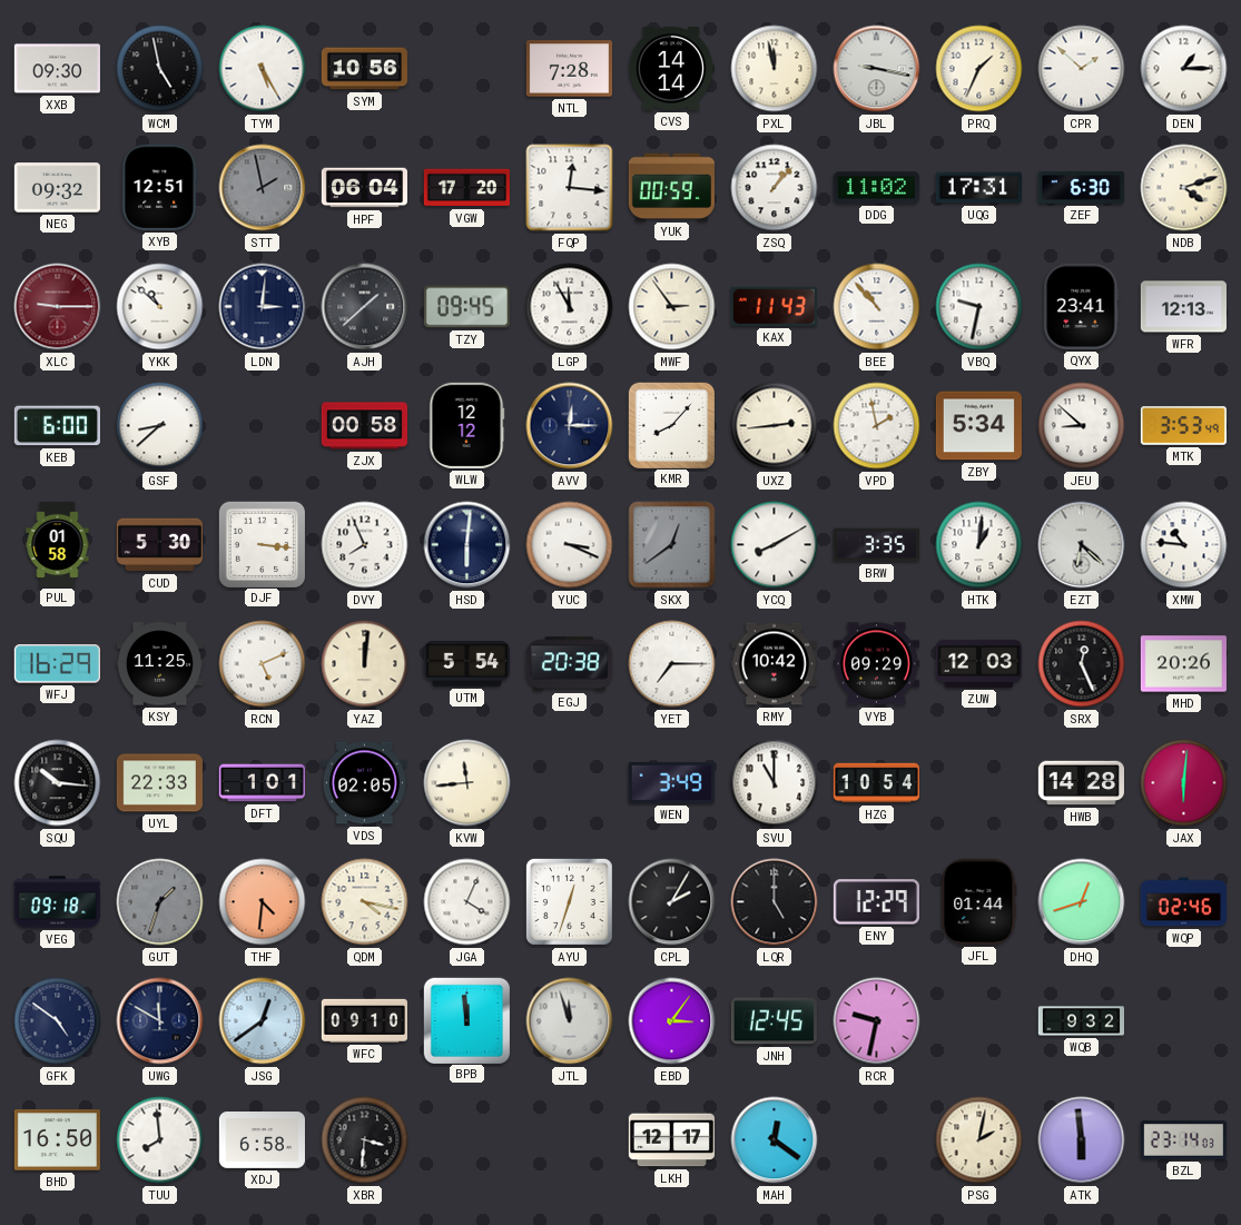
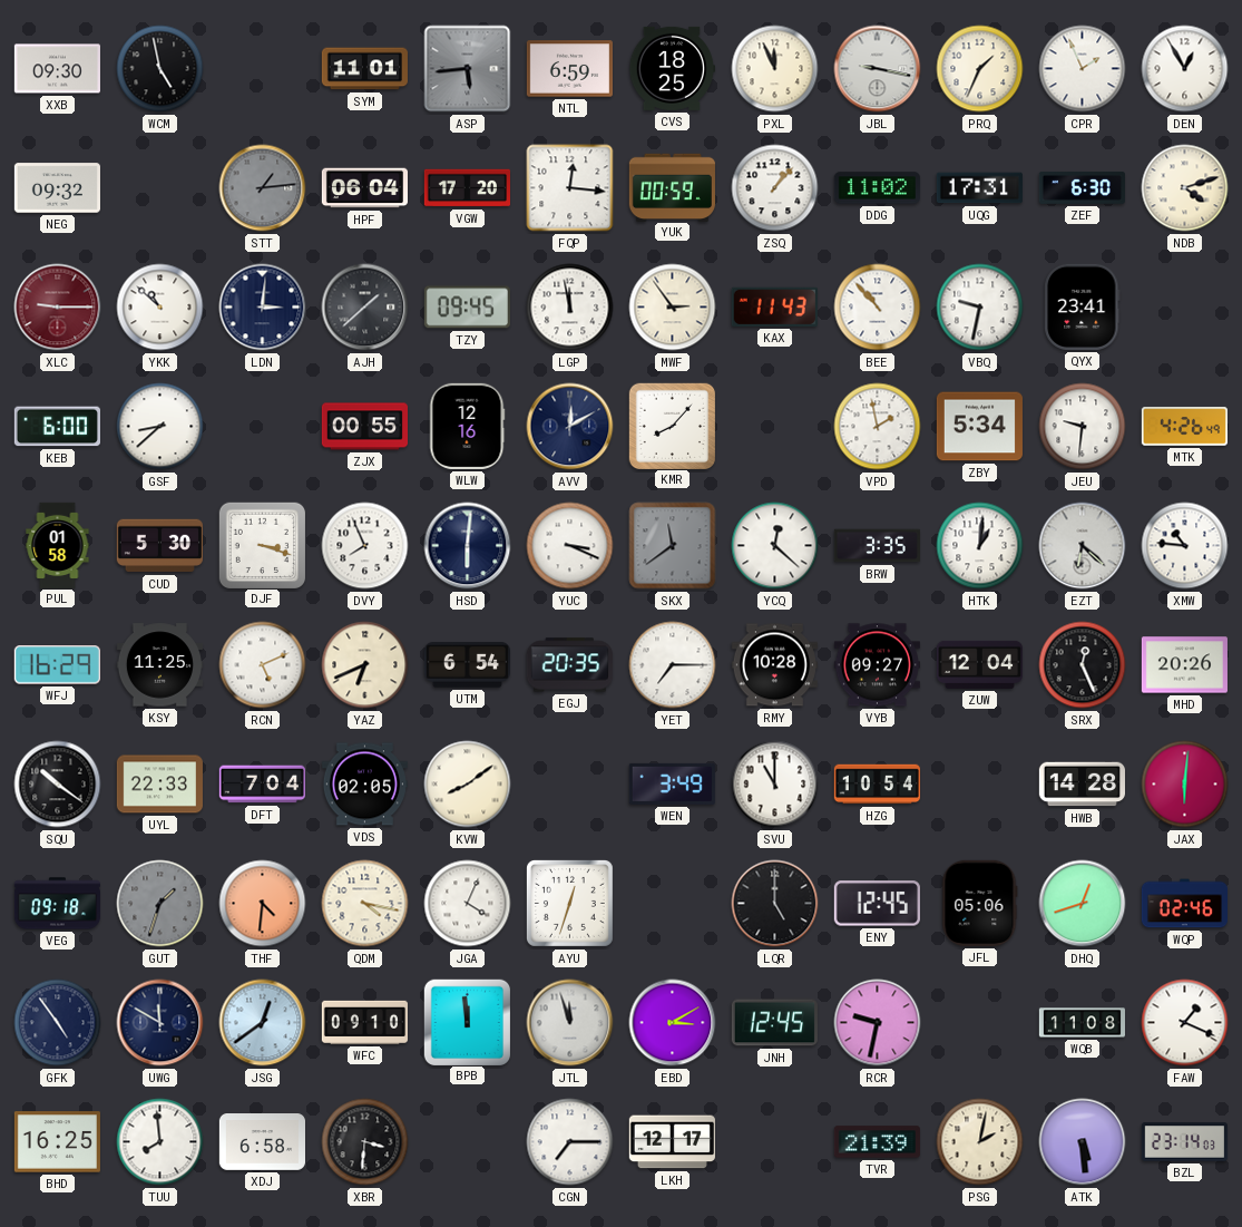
TYM: 5:25 -> none
SYM: 10:56 -> 11:01
ASP: none -> 5:44
NTL: 7:28 -> 6:59
CVS: 14:14 -> 18:25
PXL: 11:58 -> 11:56
CPR: 1:52 -> 1:56
DEN: 1:15 -> 12:55
XYB: 12:51 -> none
STT: 1:58 -> 1:14
LGP: 11:55 -> 11:58
WFR: 12:13 -> none
ZJX: 00:58 -> 00:55
WLW: 12:12 -> 12:16
AVV: 12:15 -> 12:10
UXZ: 2:44 -> none
JEU: 8:52 -> 9:31
MTK: 3:53 -> 4:26
DJF: 3:16 -> 3:18
SKX: 12:39 -> 11:39
YCQ: 8:10 -> 12:22
YAZ: 12:01 -> 6:41
UTM: 5:54 -> 6:54
EGJ: 20:38 -> 20:35
RMY: 10:42 -> 10:28
VYB: 09:29 -> 09:27
ZUW: 12:03 -> 12:04
SQU: 10:16 -> 10:21
DFT: 1:01 -> 7:04
KVW: 11:44 -> 8:09
CPL: 2:05 -> none
ENY: 12:29 -> 12:45
JFL: 01:44 -> 05:06
GFK: 4:51 -> 4:54
EBD: 3:06 -> 3:10
WQB: 9:32 -> 11:08
FAW: none -> 1:19
BHD: 16:50 -> 16:25
CGN: none -> 7:15
MAH: 12:21 -> none
TVR: none -> 21:39
ATK: 5:59 -> 5:29
